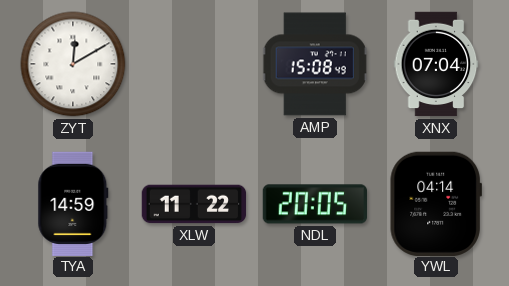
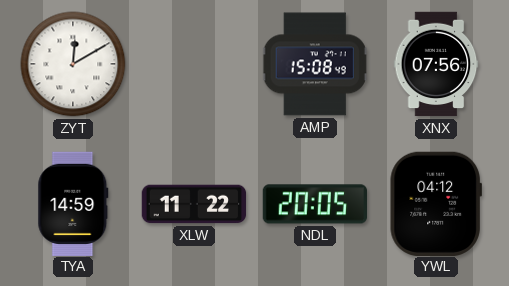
XNX: 07:04 -> 07:56
YWL: 04:14 -> 04:12
